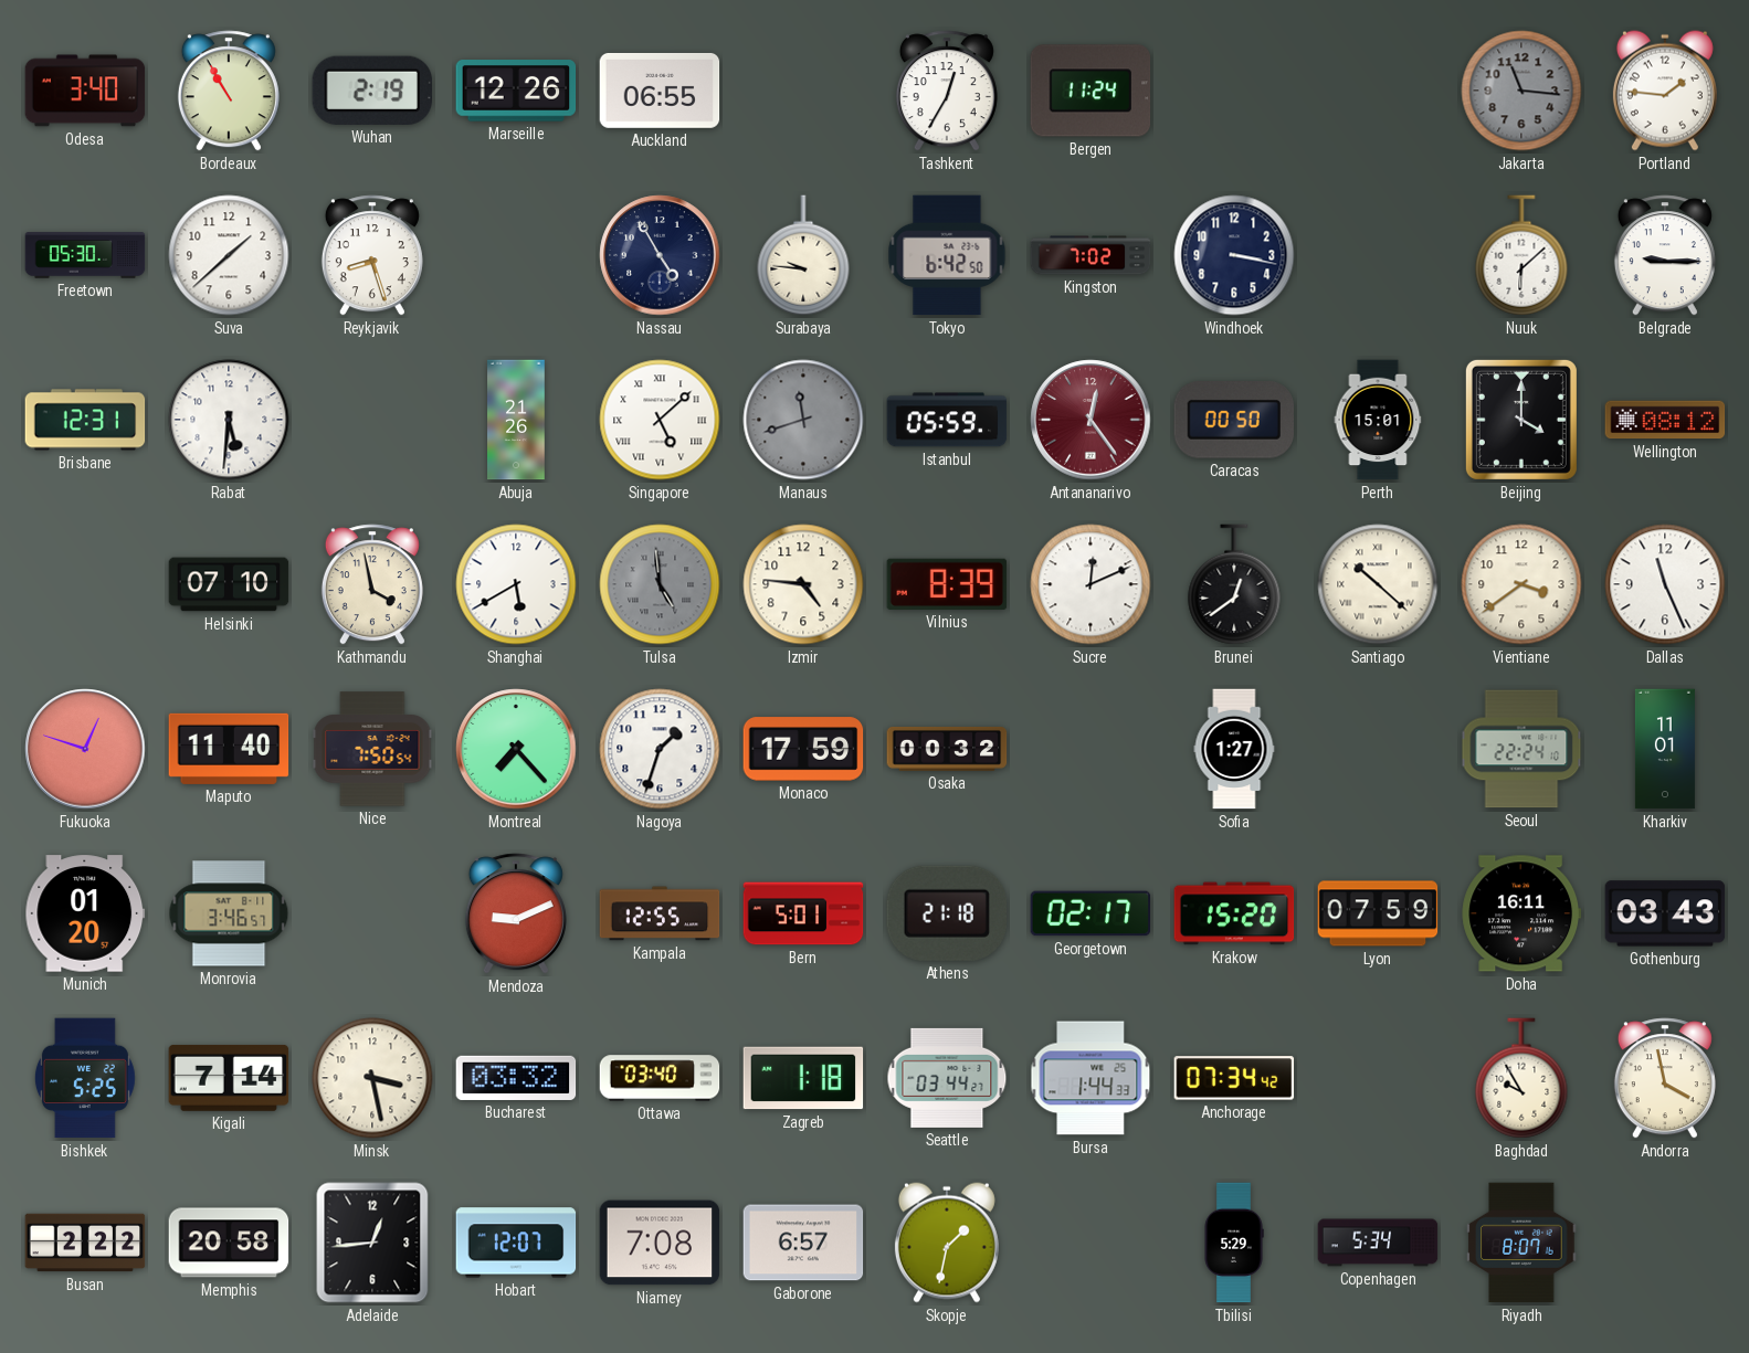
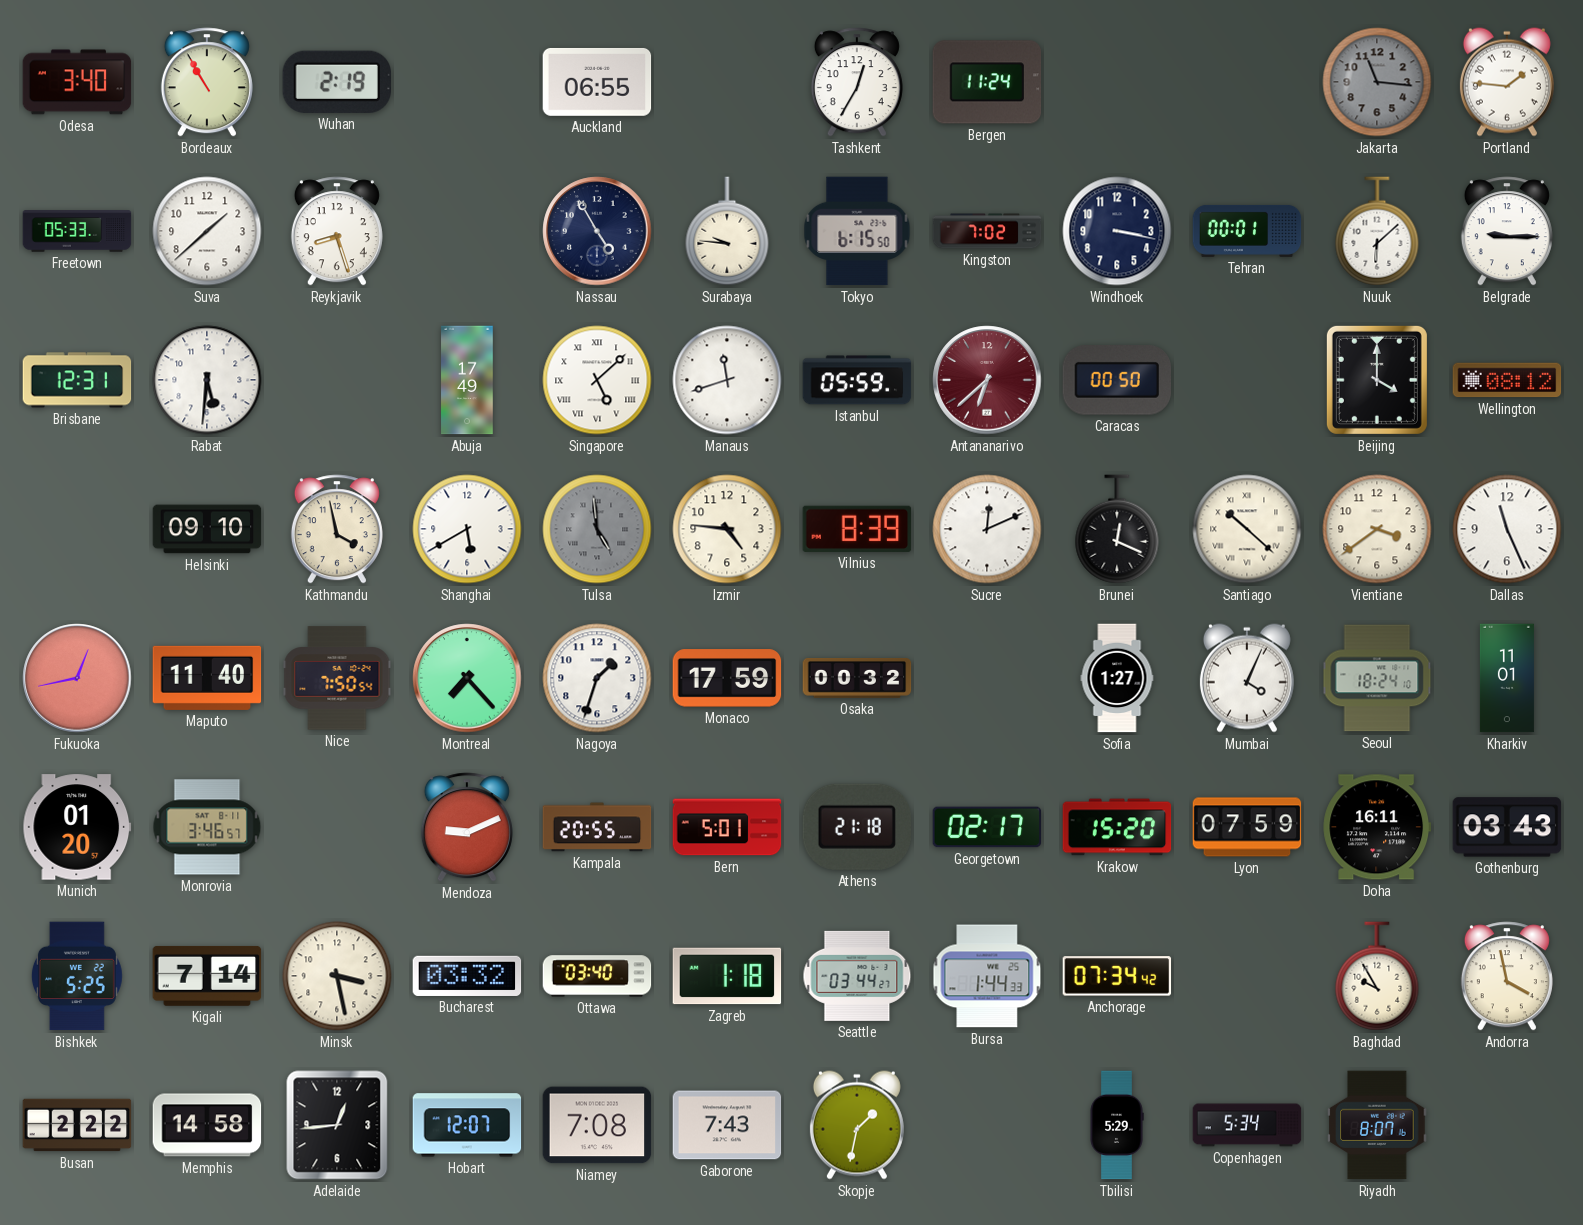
Marseille: 12:26 -> none
Freetown: 05:30 -> 05:33
Tokyo: 6:42 -> 6:15
Tehran: none -> 00:01
Abuja: 21:26 -> 17:49
Manaus dial: grey -> white
Antananarivo: 12:24 -> 6:38
Perth: 15:01 -> none
Helsinki: 07:10 -> 09:10
Brunei: 12:39 -> 12:19
Fukuoka: 12:48 -> 12:43
Mumbai: none -> 4:04
Seoul: 22:24 -> 18:24
Kampala: 12:55 -> 20:55
Memphis: 20:58 -> 14:58
Gaborone: 6:57 -> 7:43
